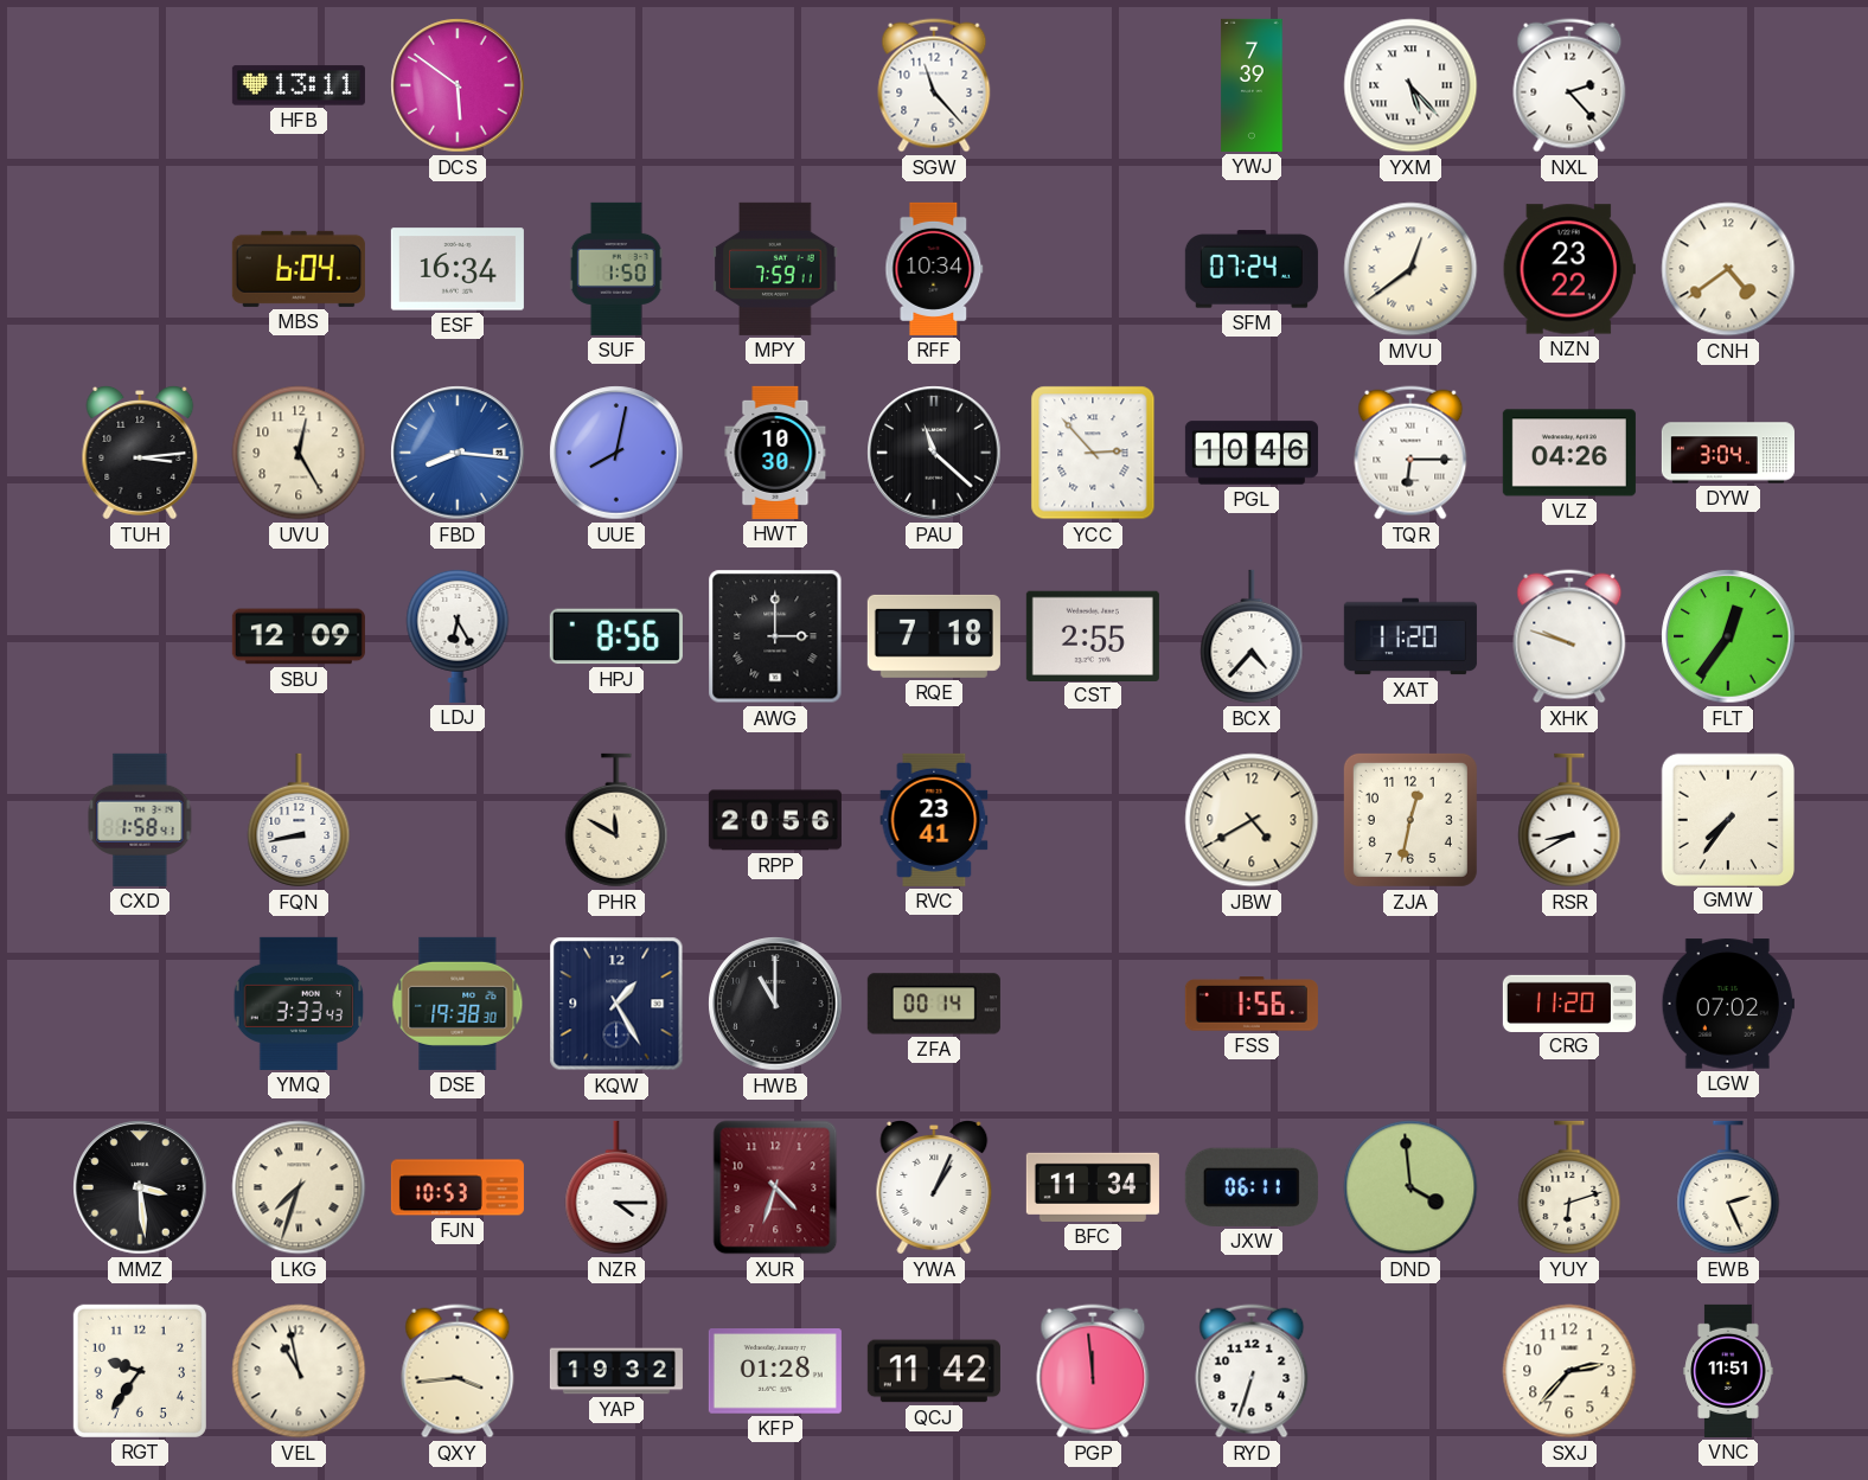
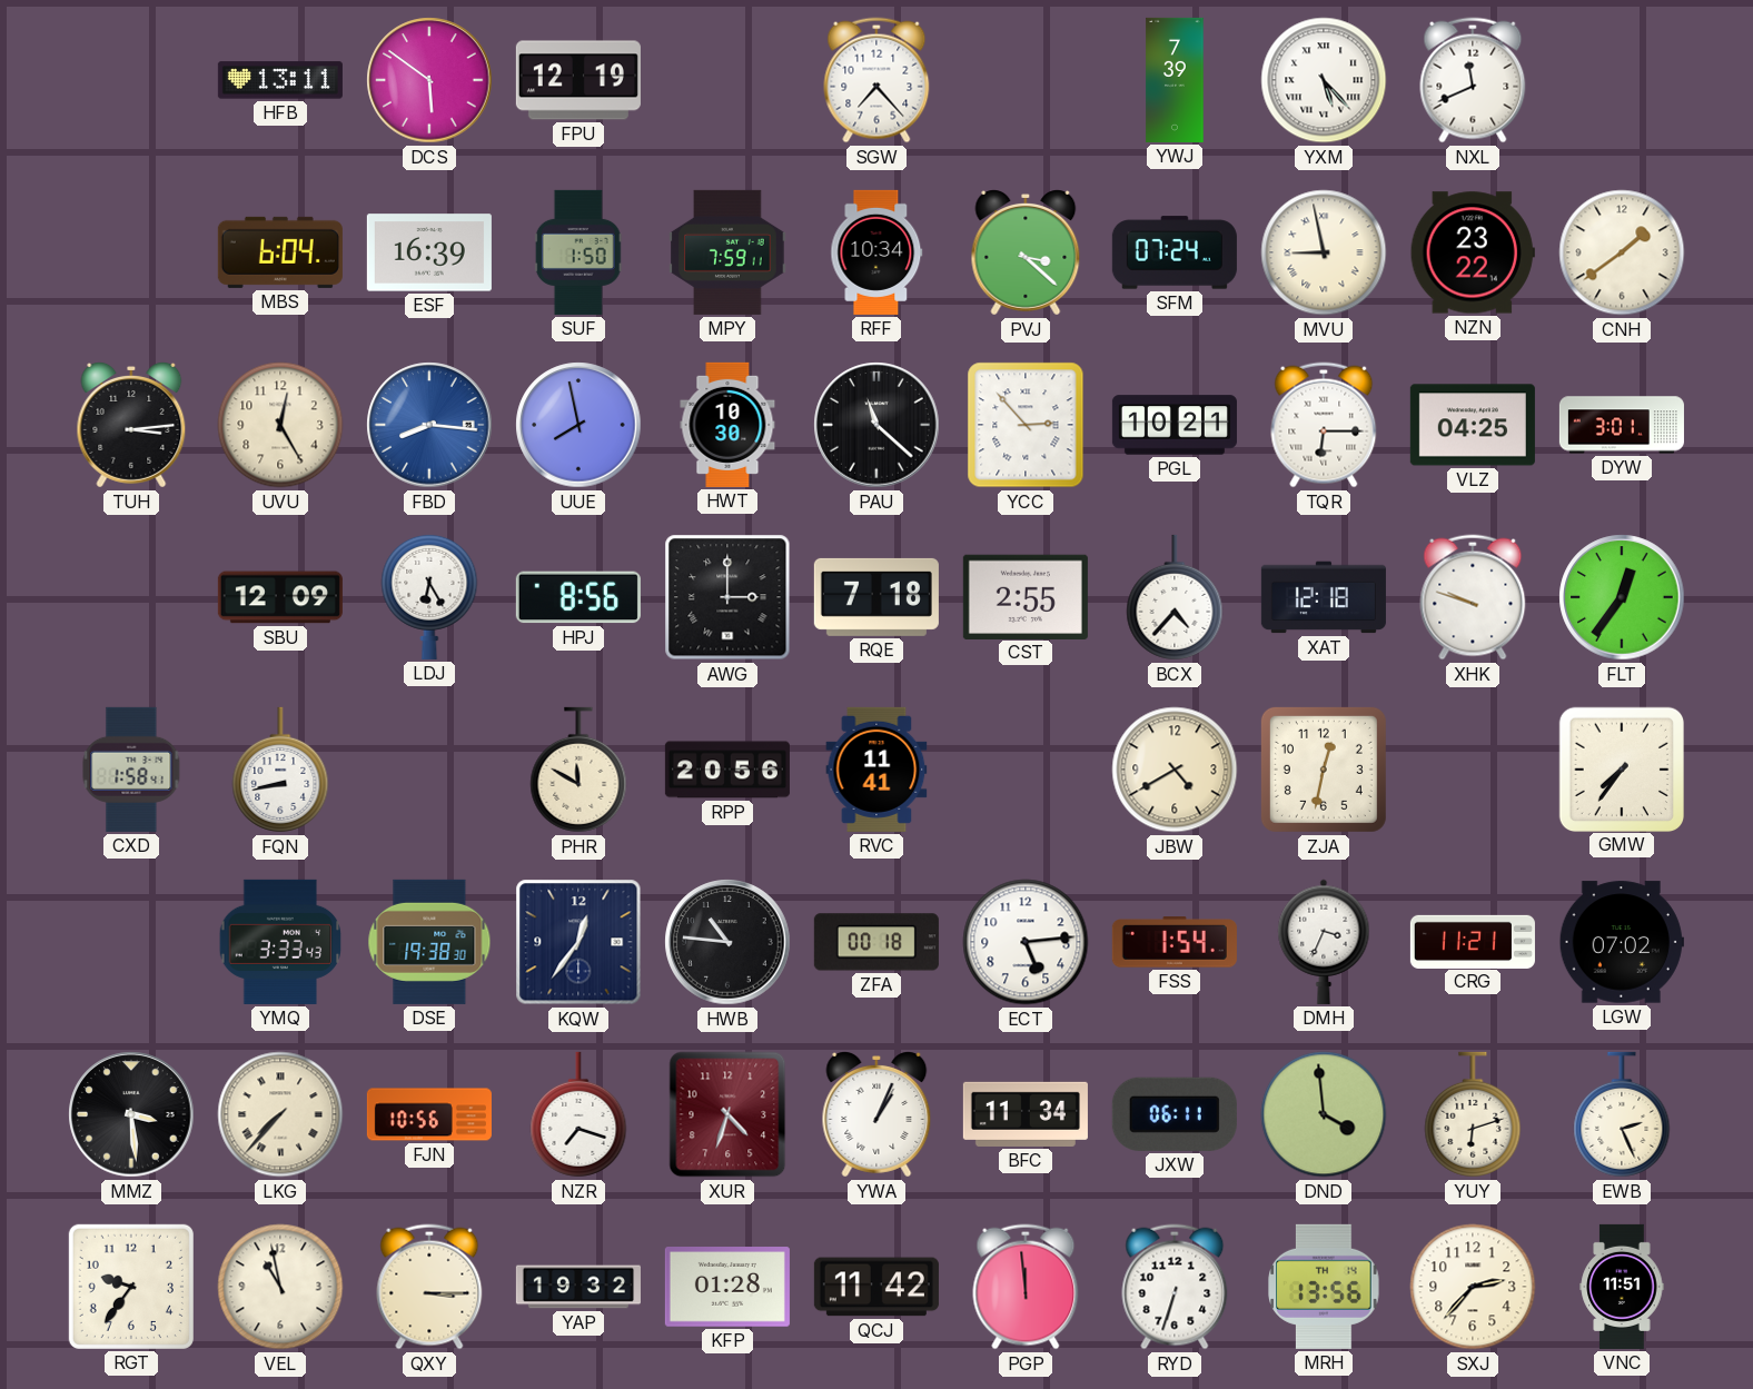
FPU: none -> 12:19
SGW: 11:23 -> 7:23
NXL: 2:23 -> 11:41
ESF: 16:34 -> 16:39
PVJ: none -> 3:22
MVU: 12:39 -> 8:58
CNH: 4:39 -> 1:39
UUE: 8:02 -> 7:58
PGL: 10:46 -> 10:21
VLZ: 04:26 -> 04:25
DYW: 3:04 -> 3:01
XAT: 11:20 -> 12:18
RVC: 23:41 -> 11:41
RSR: 8:40 -> none
KQW: 1:25 -> 12:36
HWB: 11:00 -> 10:46
ZFA: 00:14 -> 00:18
ECT: none -> 5:14
FSS: 1:56 -> 1:54
DMH: none -> 3:34
CRG: 11:20 -> 11:21
LKG: 7:33 -> 7:37
FJN: 10:53 -> 10:56
NZR: 4:15 -> 7:18
QXY: 3:44 -> 3:15
MRH: none -> 13:56
